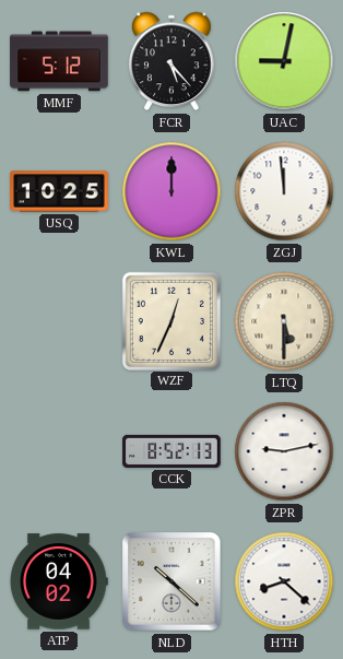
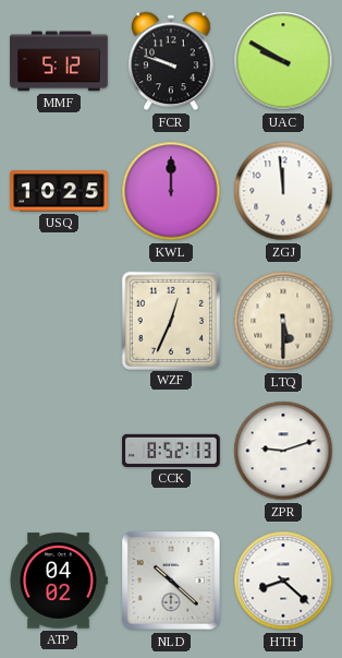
FCR: 5:23 -> 9:48
UAC: 9:02 -> 9:50
ZPR: 9:13 -> 9:12
